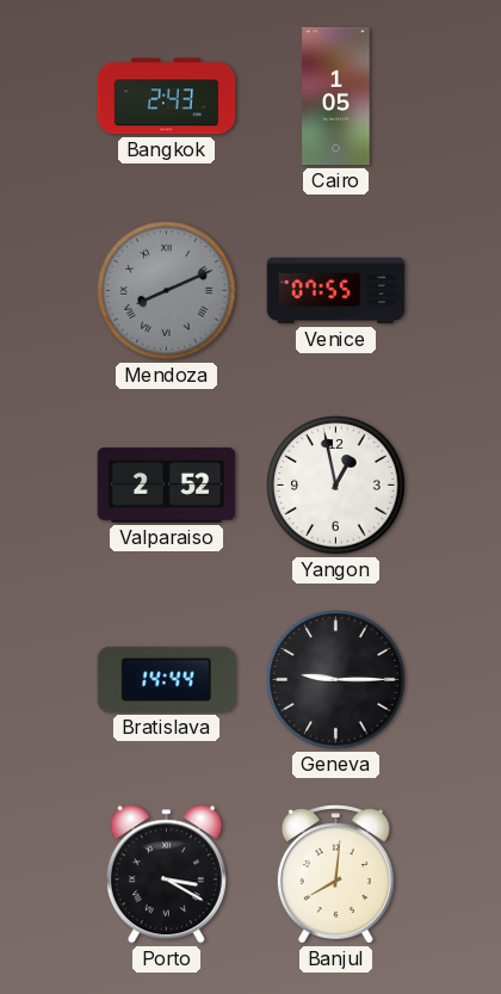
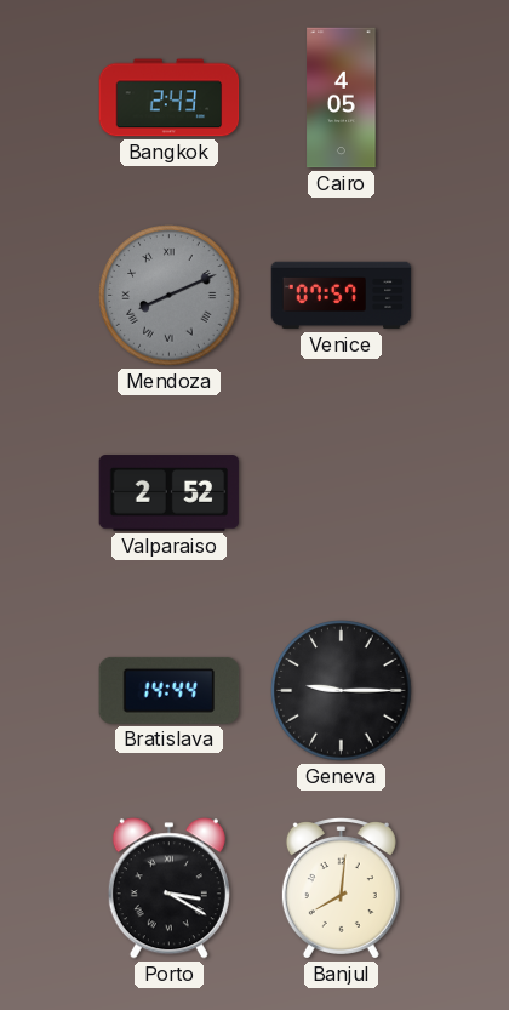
Cairo: 1:05 -> 4:05
Venice: 07:55 -> 07:57
Yangon: 12:58 -> none
